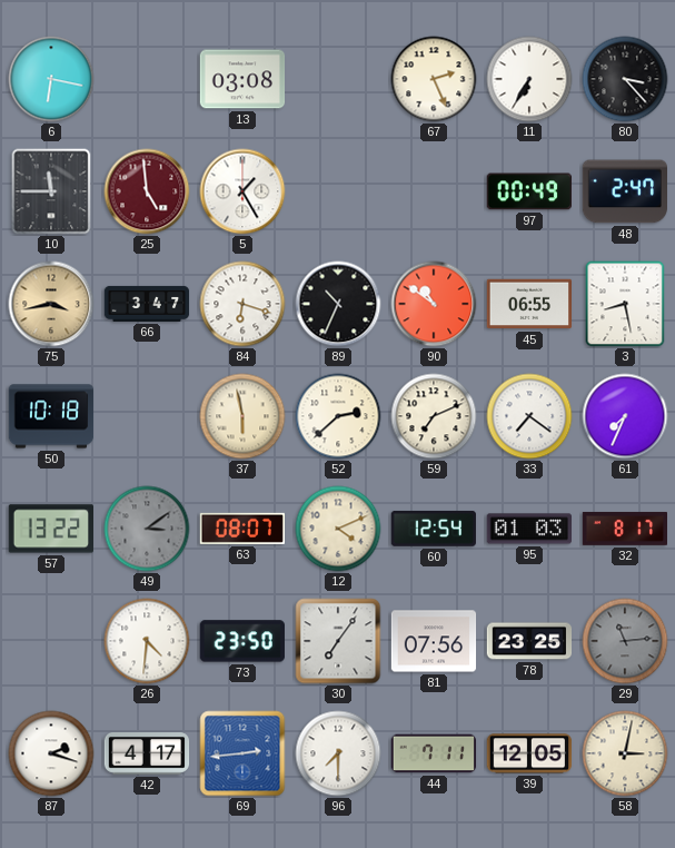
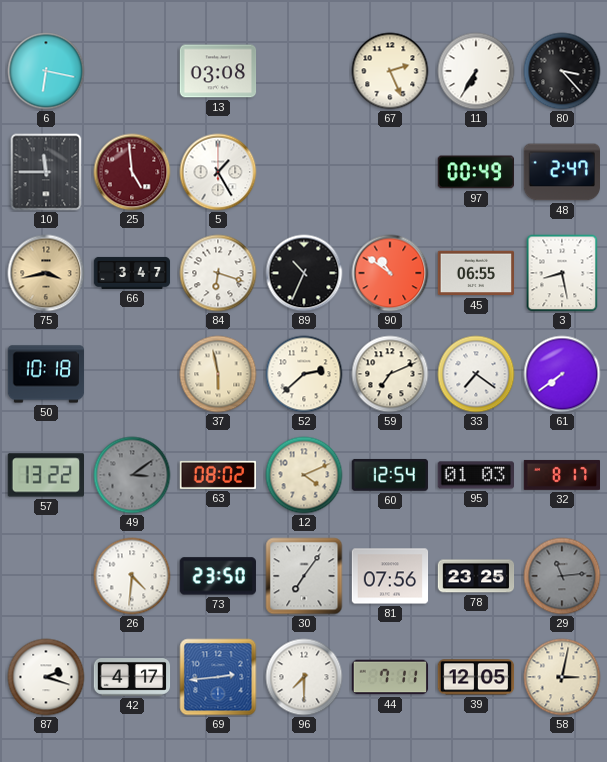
61: 7:34 -> 7:39
63: 08:07 -> 08:02
